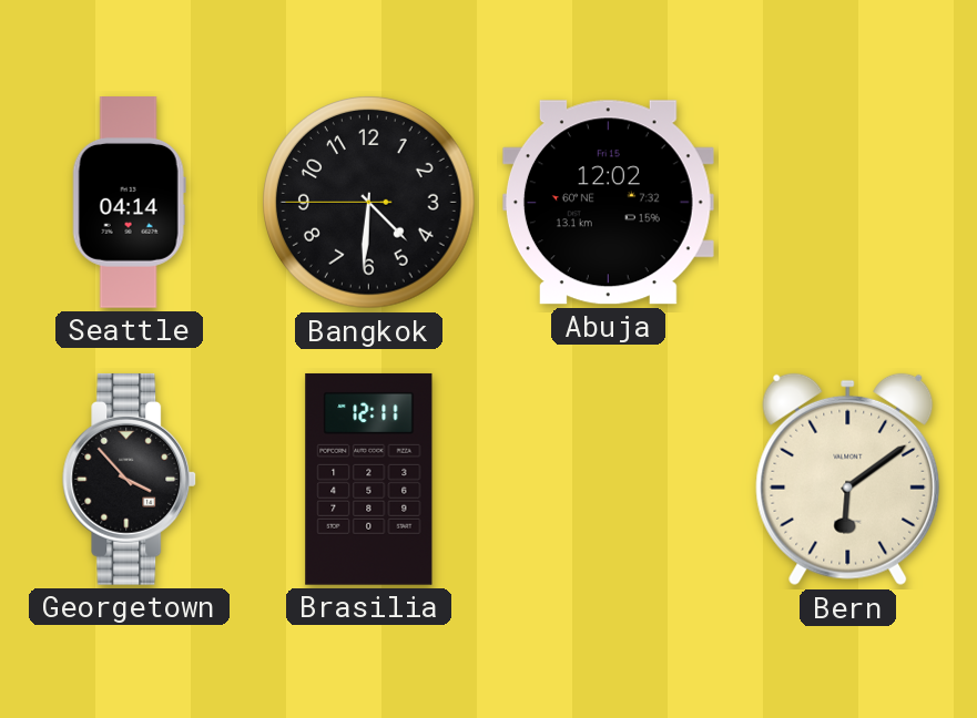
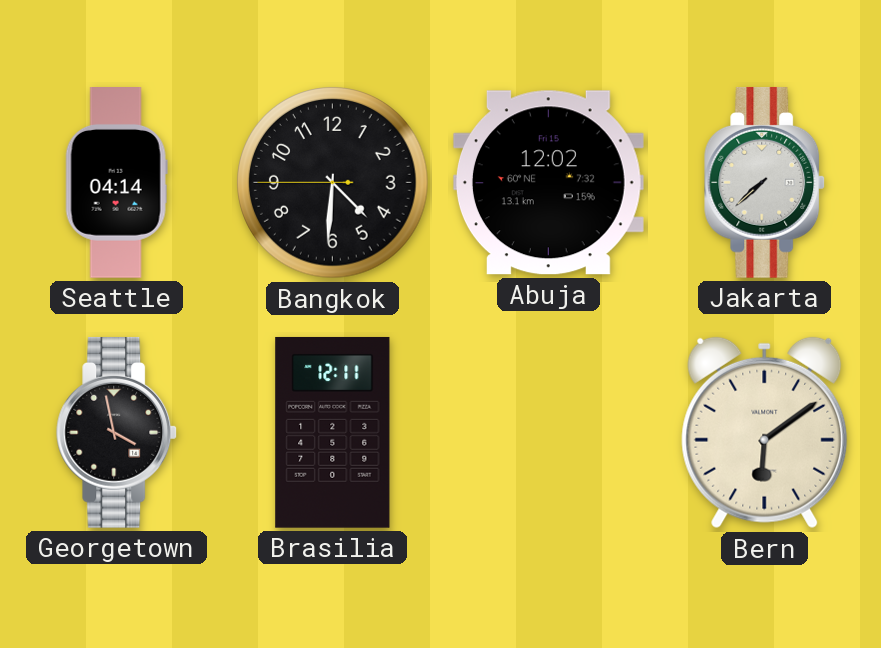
Jakarta: none -> 7:38
Georgetown: 3:53 -> 3:58
